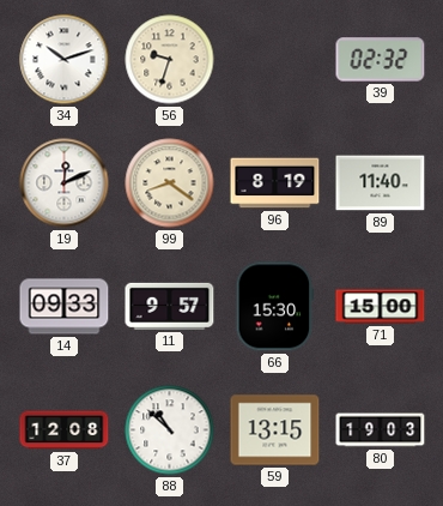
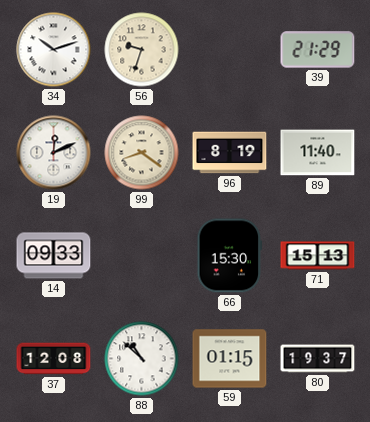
39: 02:32 -> 21:29
11: 9:57 -> none
71: 15:00 -> 15:13
59: 13:15 -> 01:15
80: 19:03 -> 19:37
